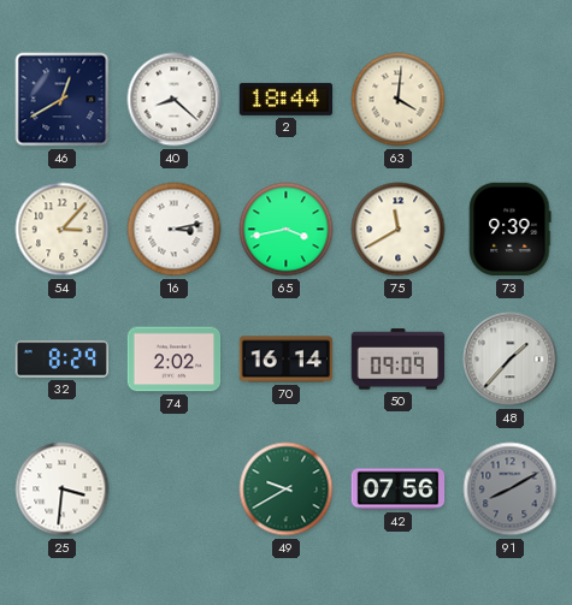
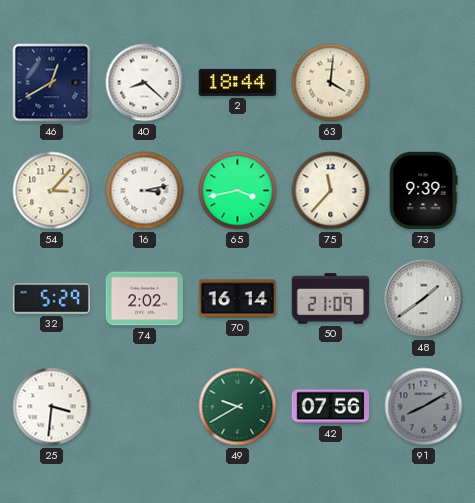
75: 11:40 -> 11:37
32: 8:29 -> 5:29
50: 09:09 -> 21:09
48: 1:37 -> 1:39
